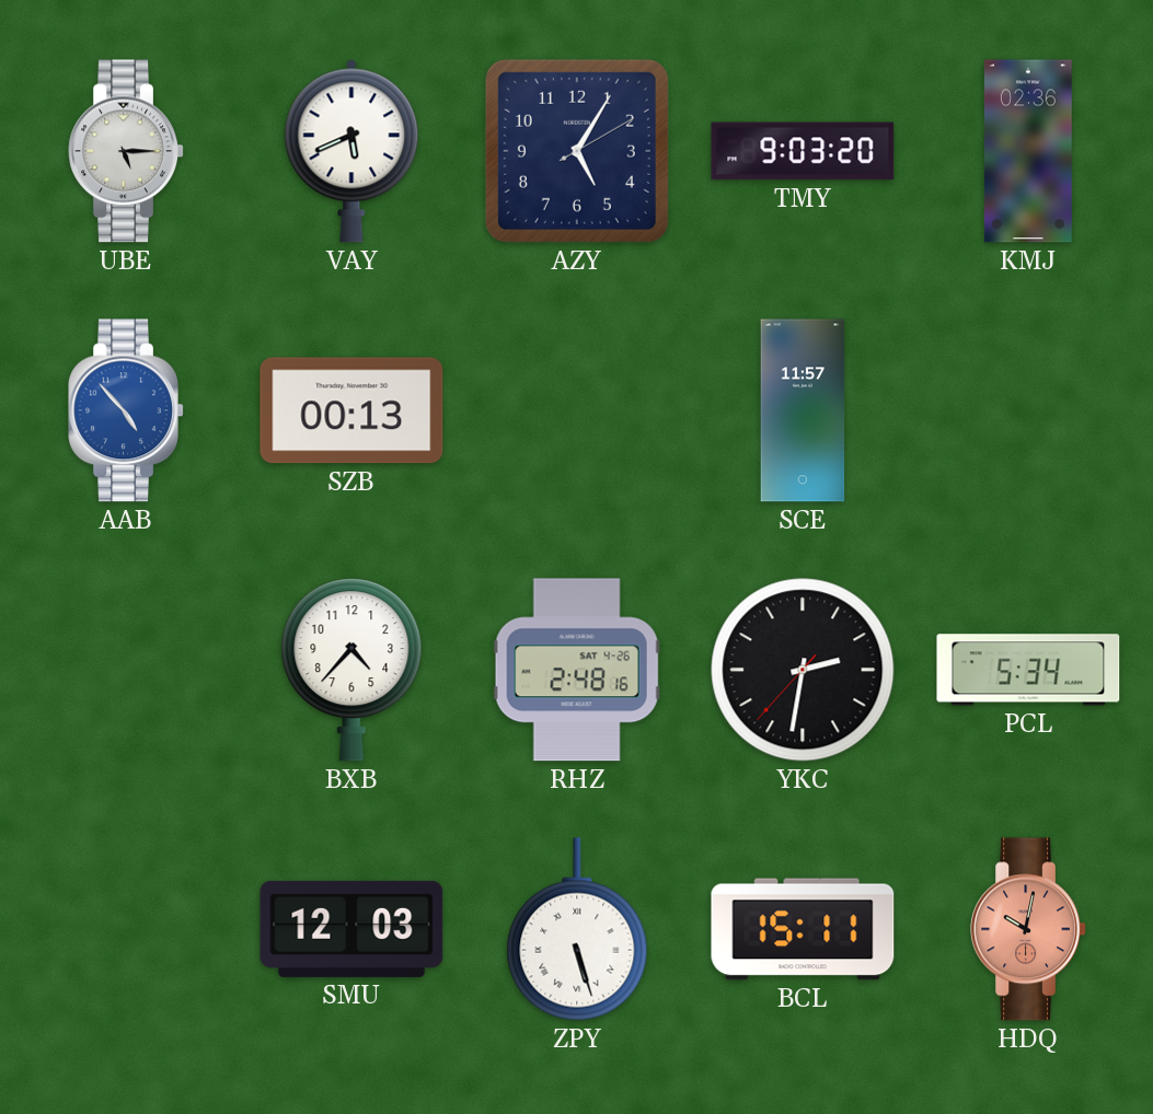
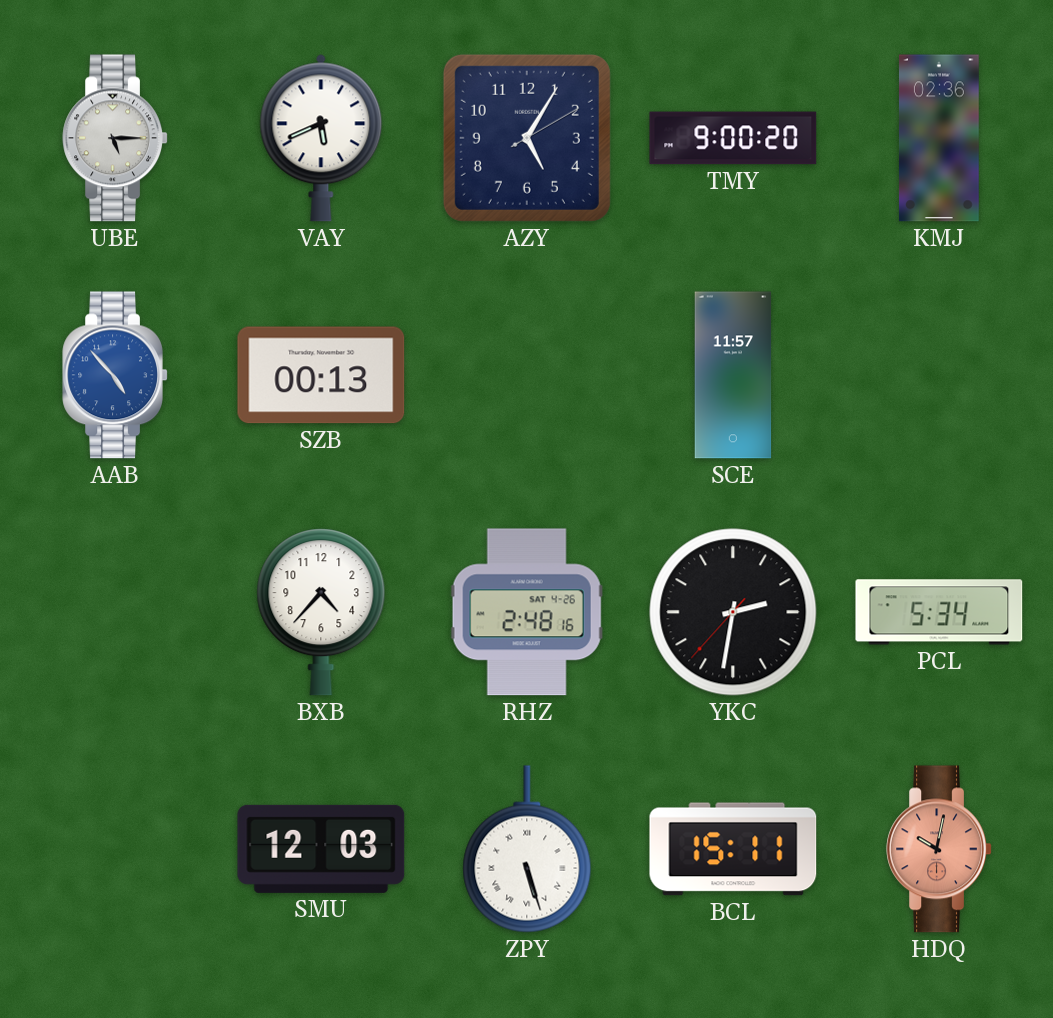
TMY: 9:03 -> 9:00
